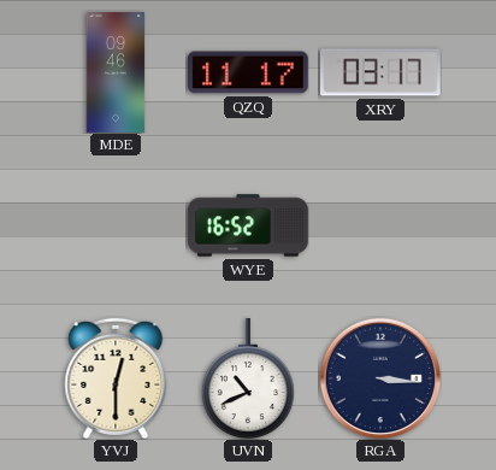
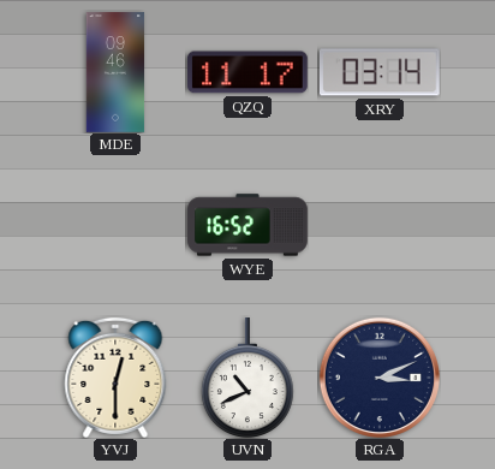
XRY: 03:17 -> 03:14
RGA: 3:16 -> 3:11
